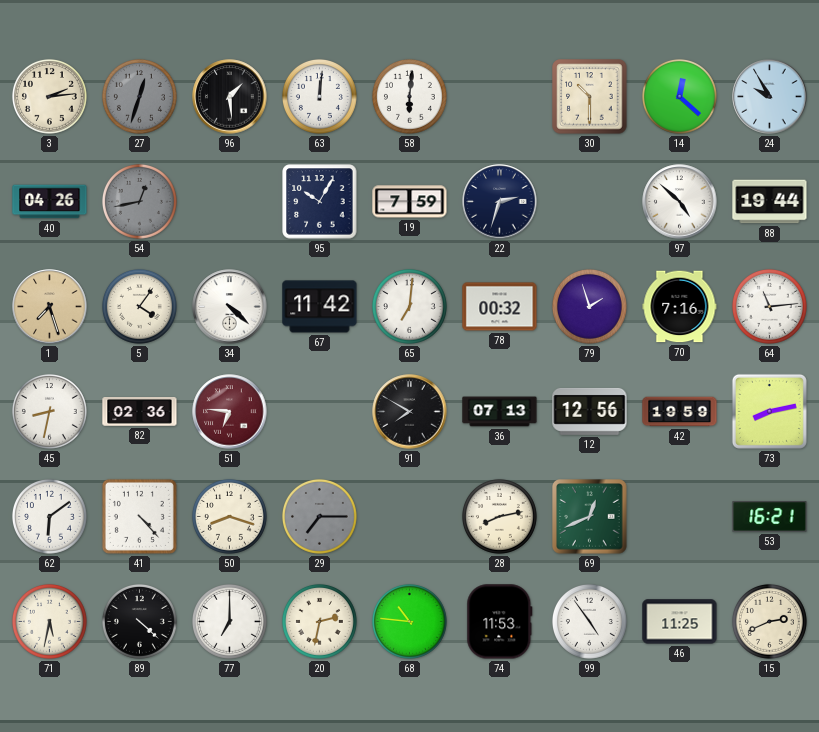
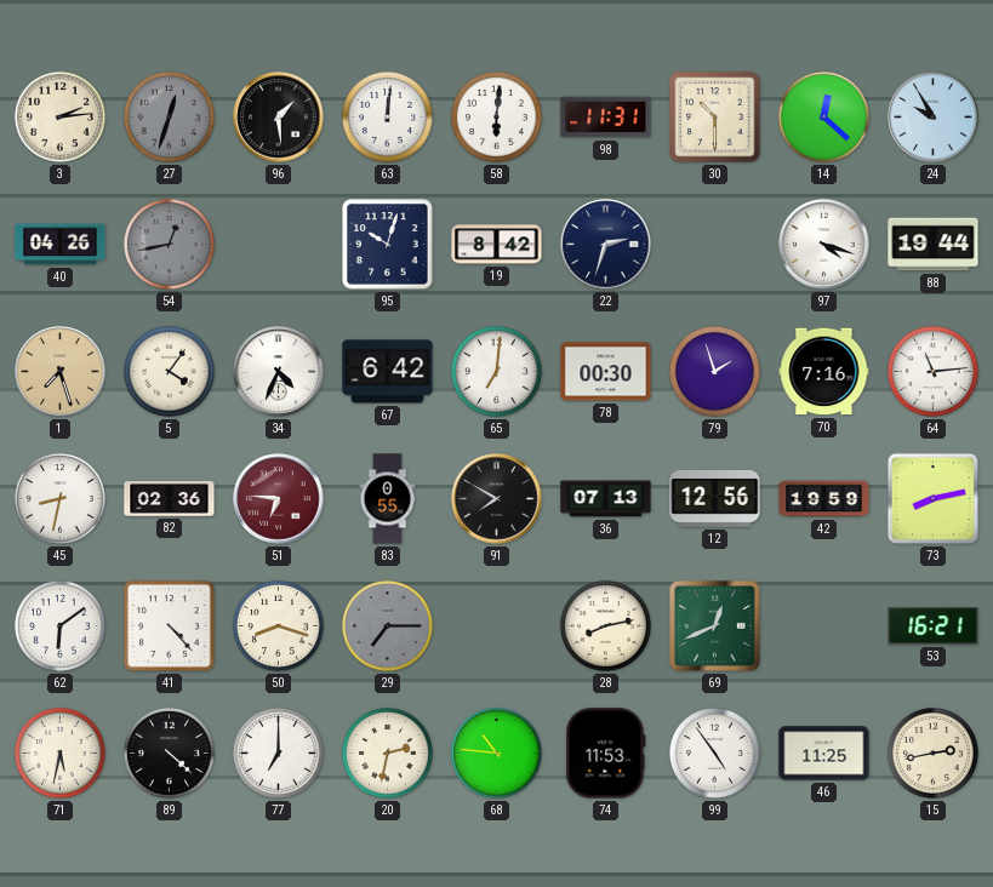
98: none -> 11:31
95: 10:05 -> 10:03
19: 7:59 -> 8:42
97: 4:52 -> 4:18
34: 4:22 -> 4:34
67: 11:42 -> 6:42
78: 00:32 -> 00:30
83: none -> 0:55
15: 2:41 -> 2:43
